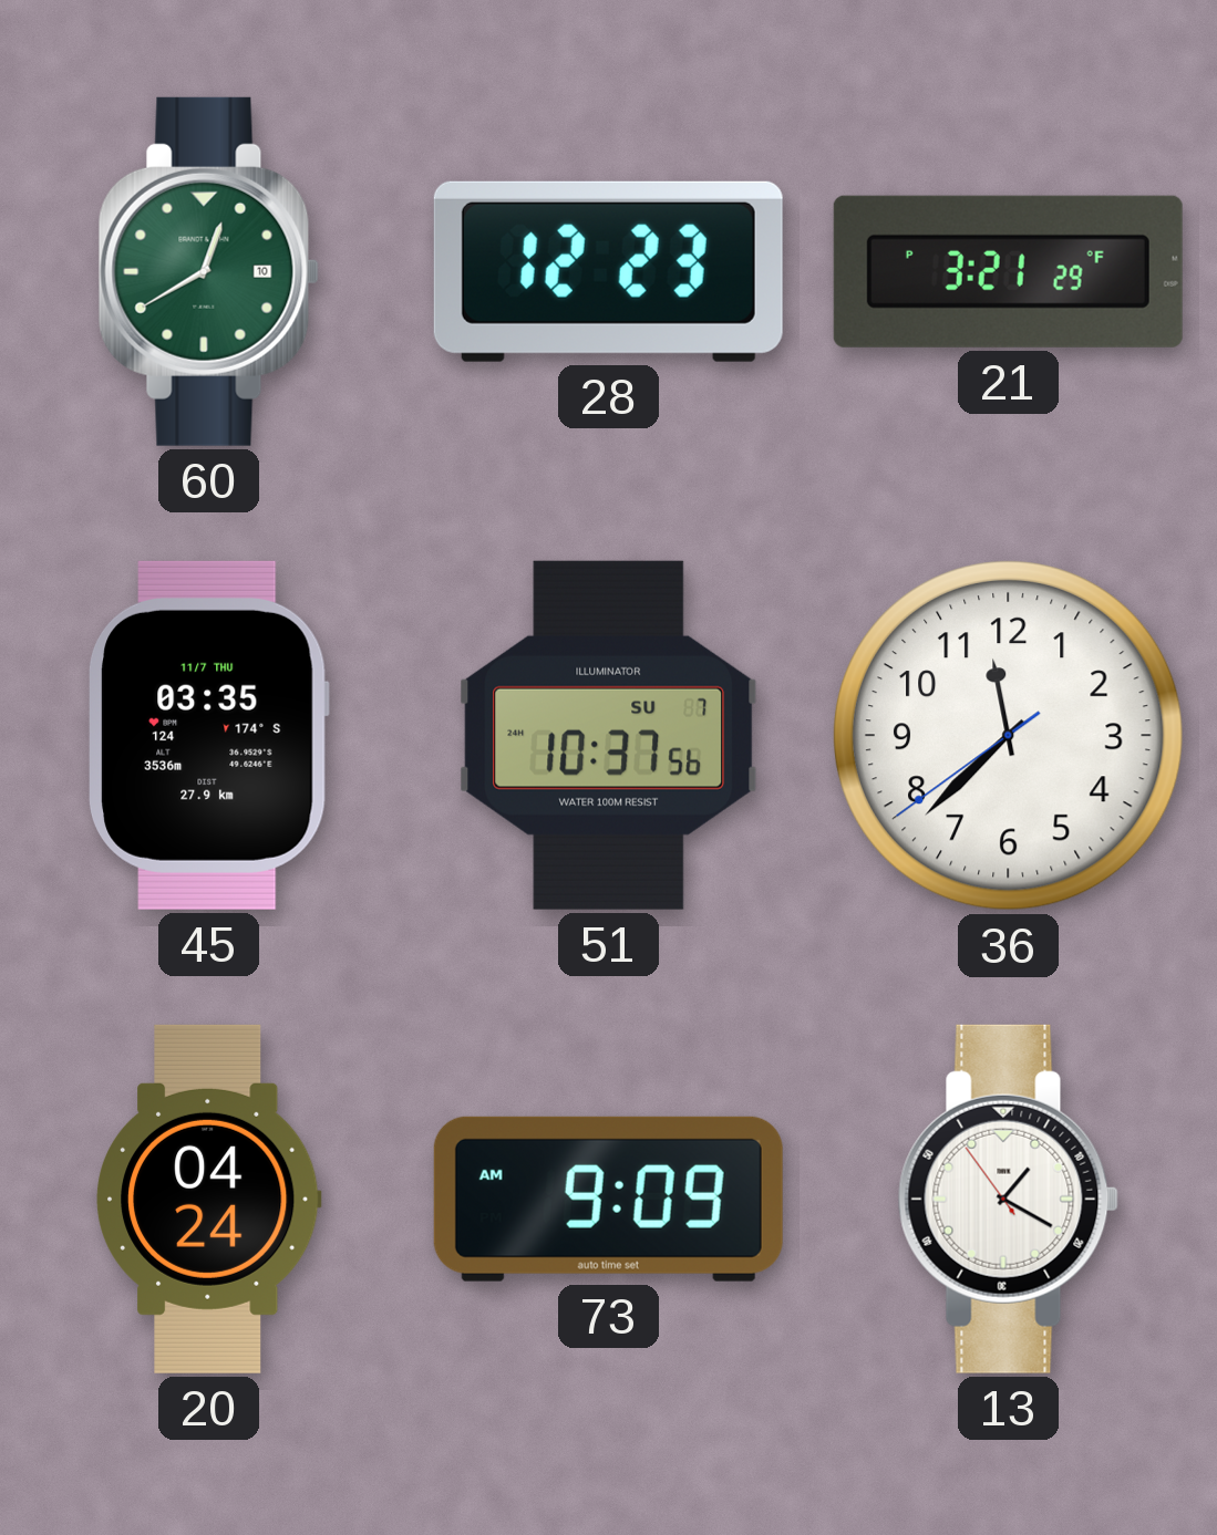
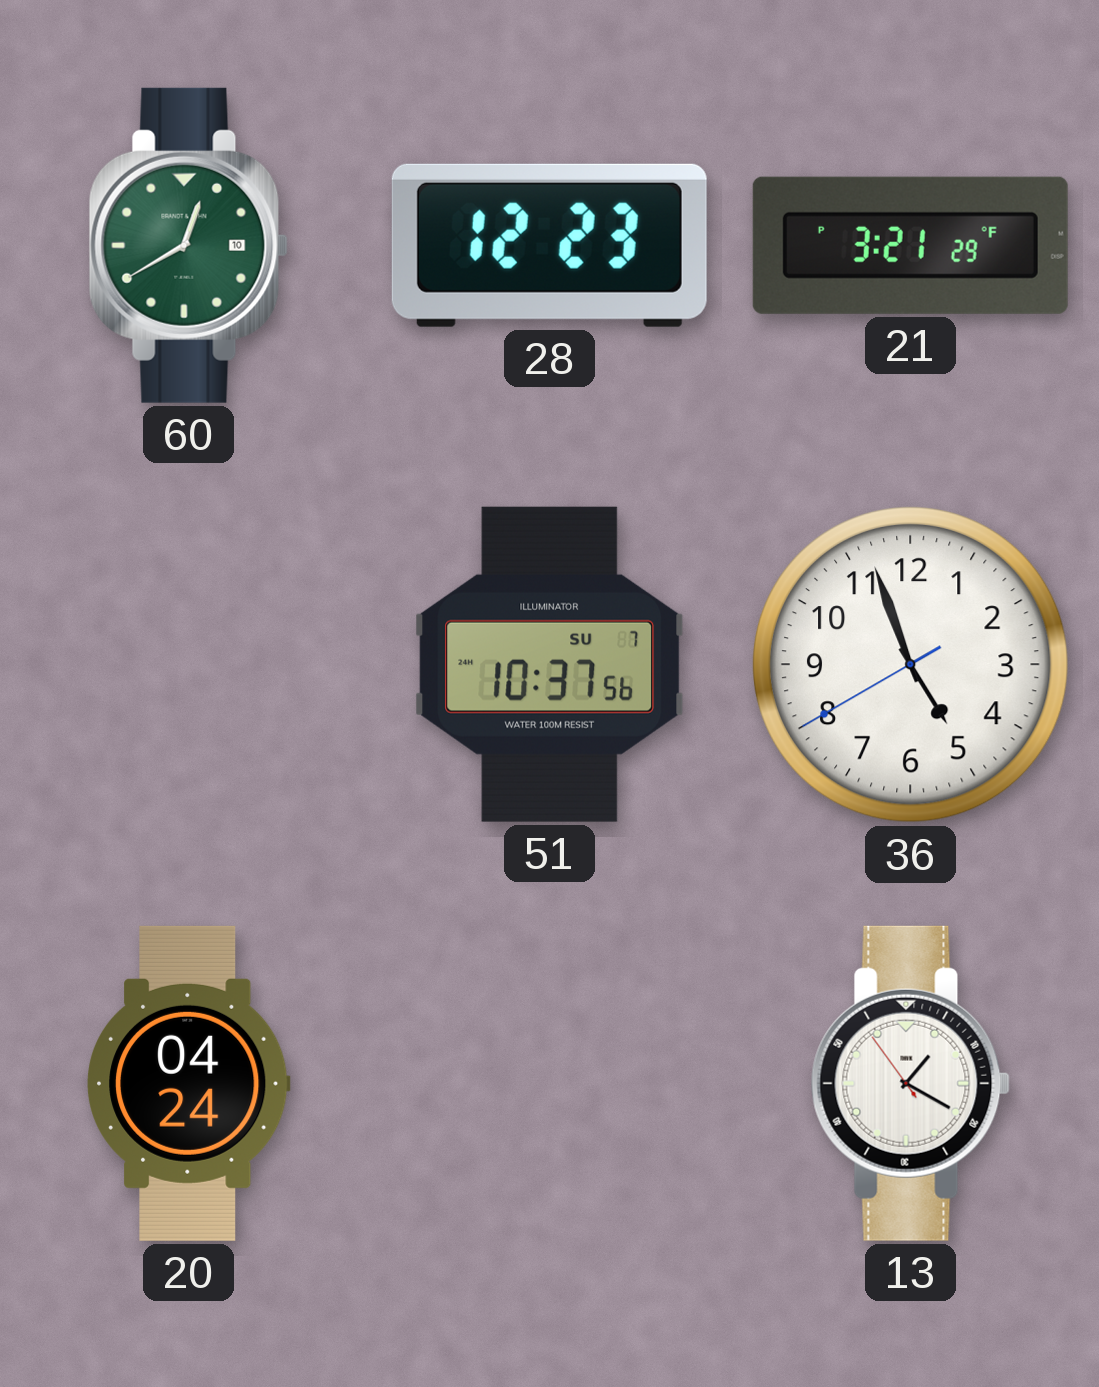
45: 03:35 -> none
36: 11:37 -> 4:56
73: 9:09 -> none
